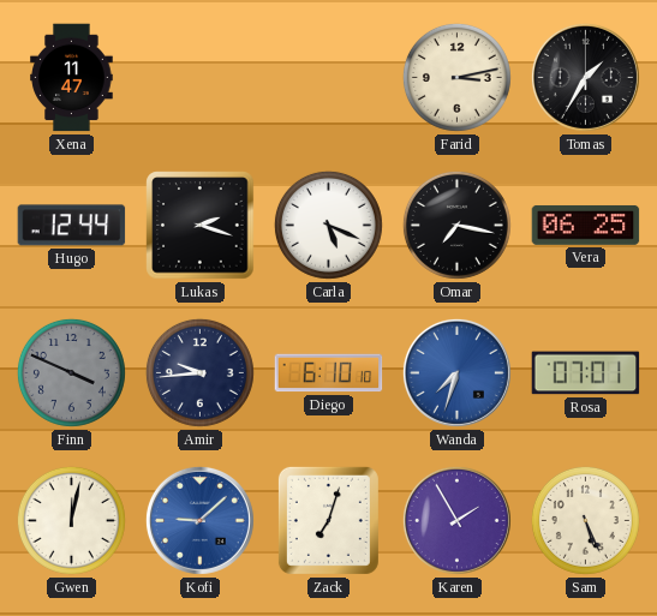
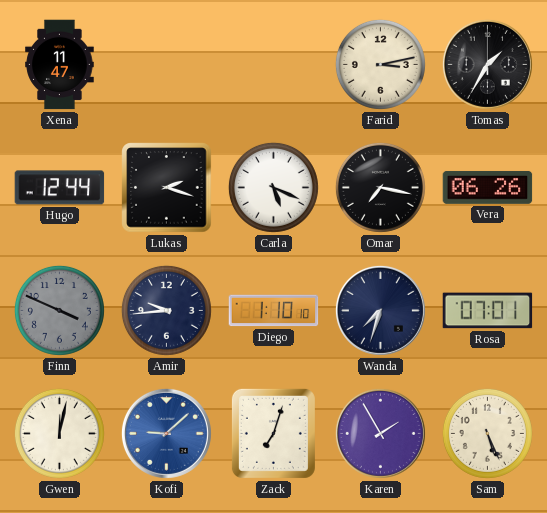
Vera: 06:25 -> 06:26
Diego: 6:10 -> 1:10
Wanda dial: blue -> navy
